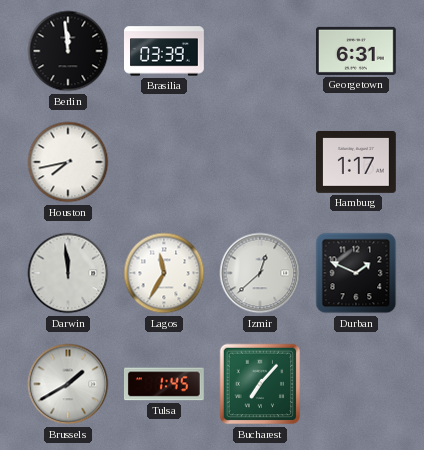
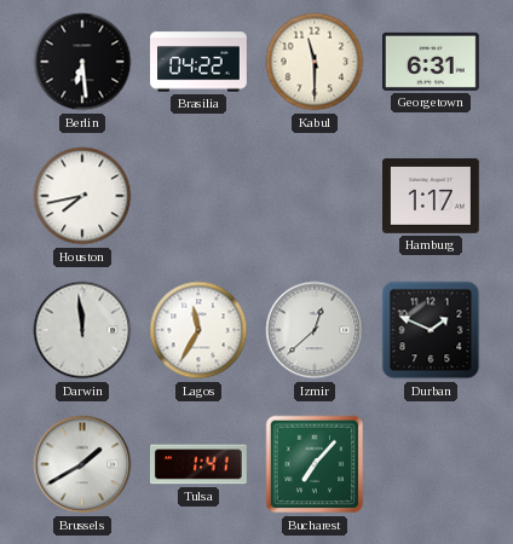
Berlin: 11:59 -> 6:29
Brasilia: 03:39 -> 04:22
Kabul: none -> 11:30
Tulsa: 1:45 -> 1:41
